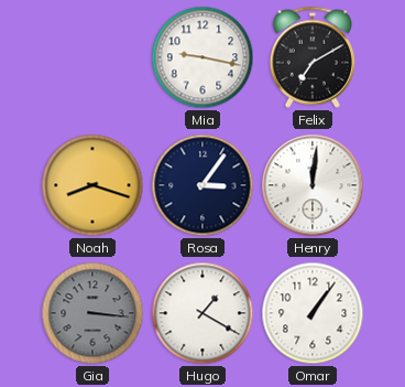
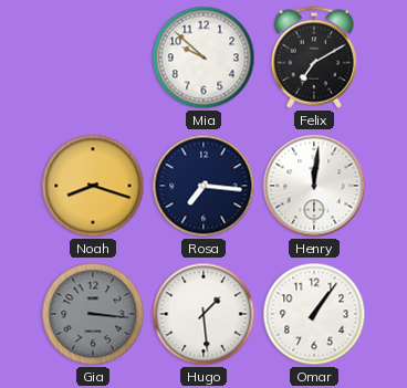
Mia: 9:17 -> 9:52
Rosa: 3:06 -> 7:16
Hugo: 1:20 -> 1:29
